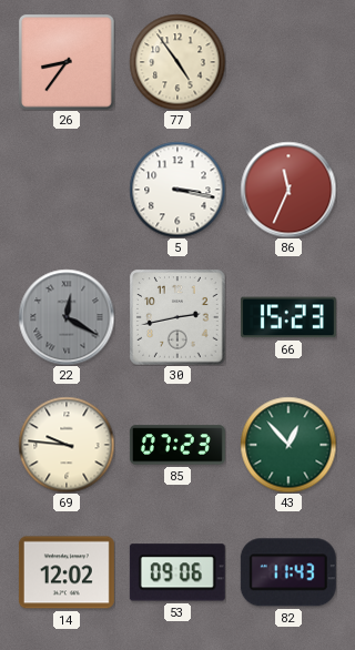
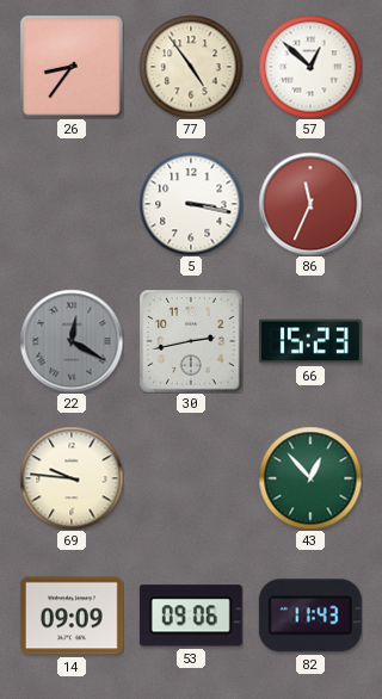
57: none -> 12:52
85: 07:23 -> none
14: 12:02 -> 09:09
